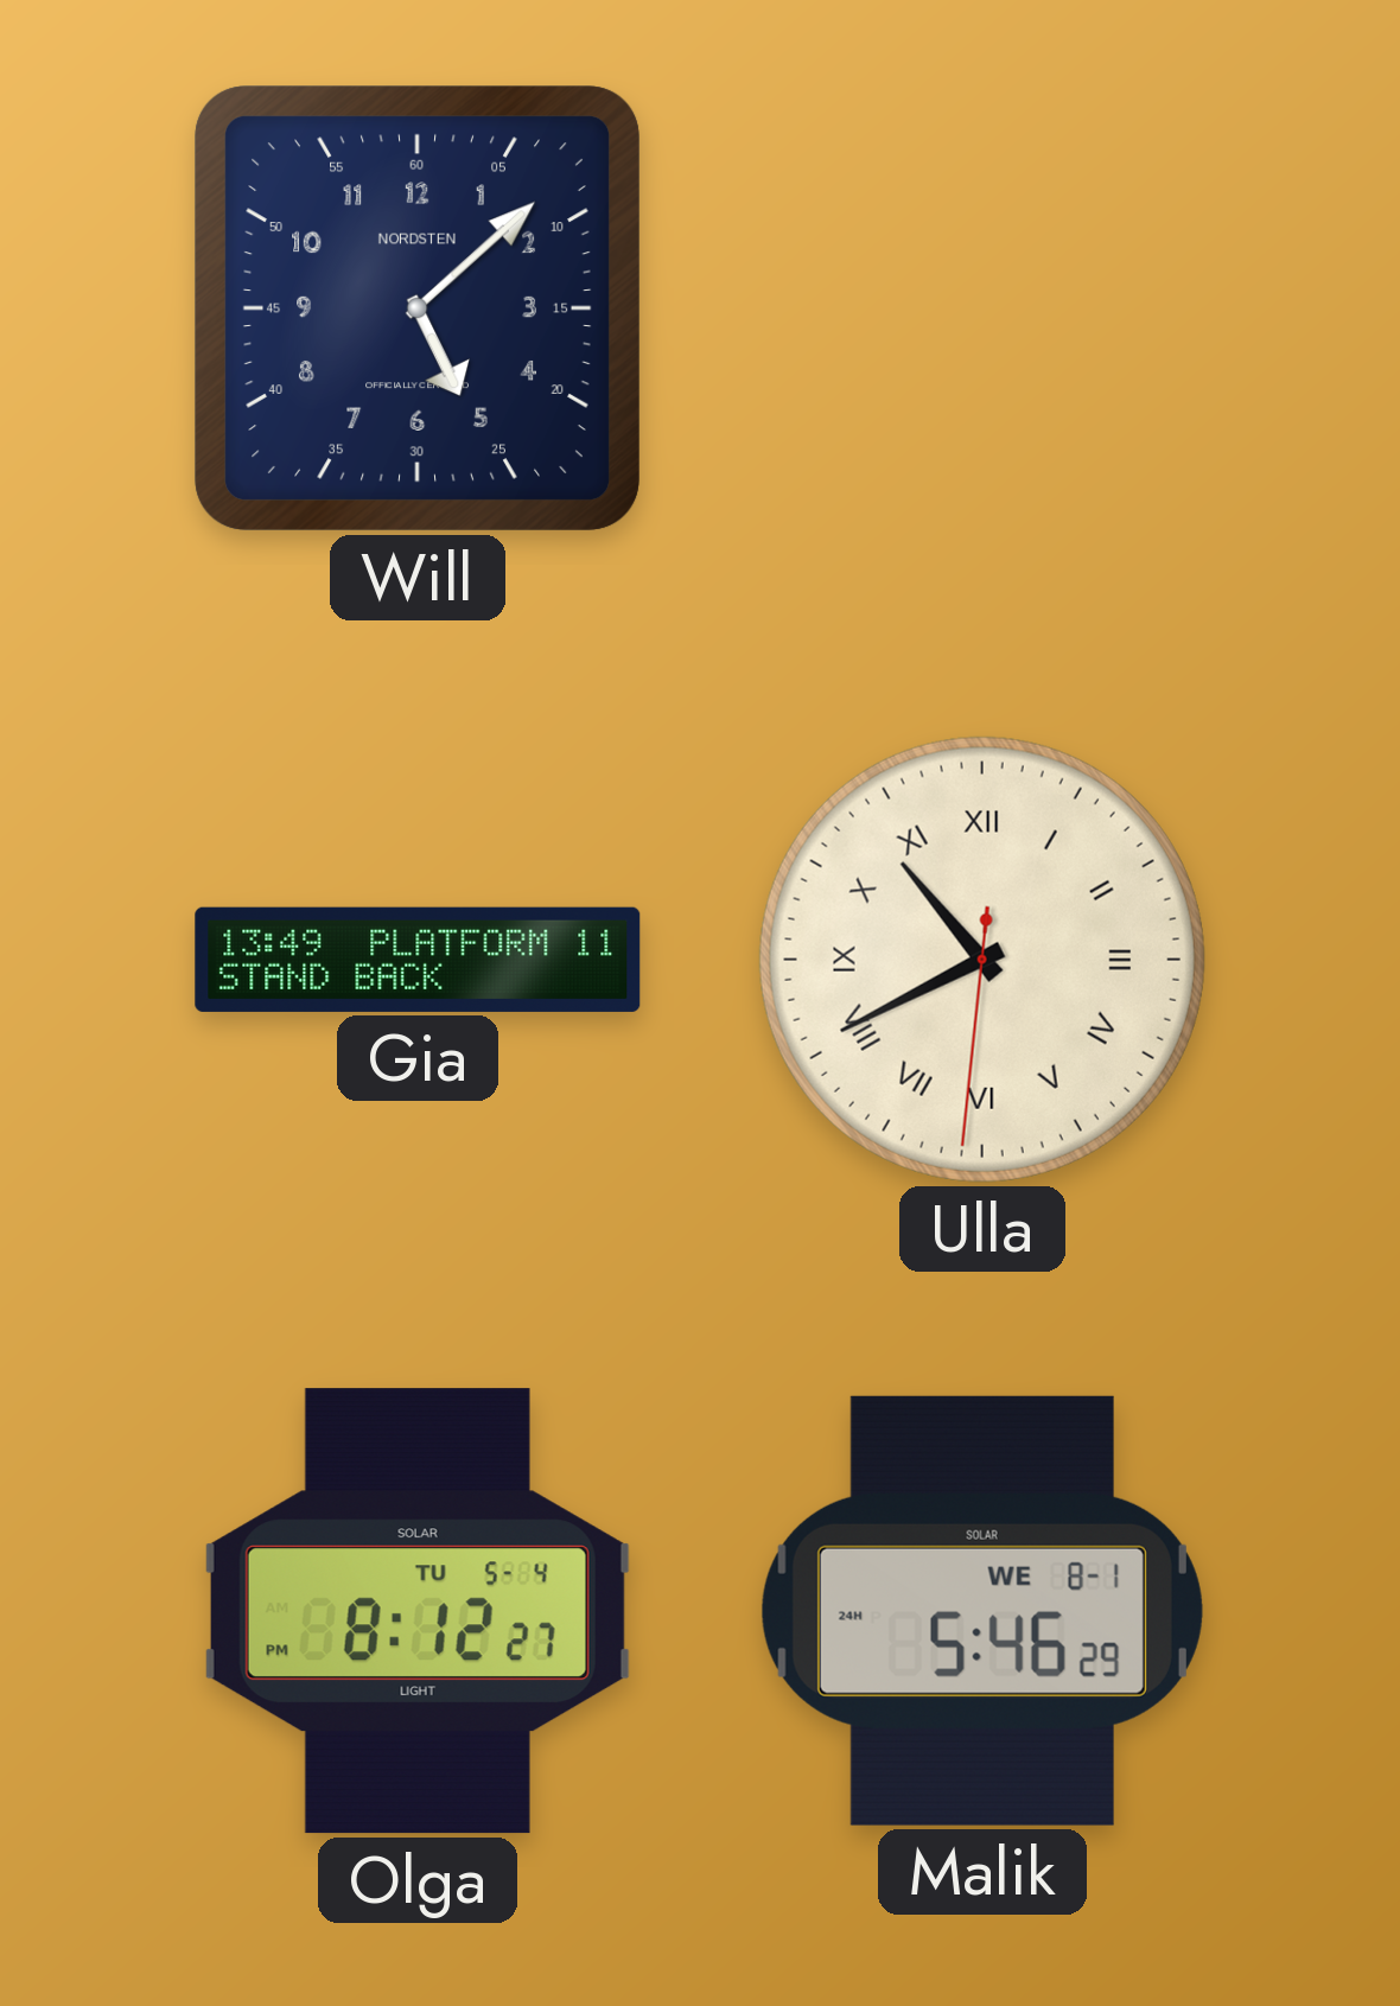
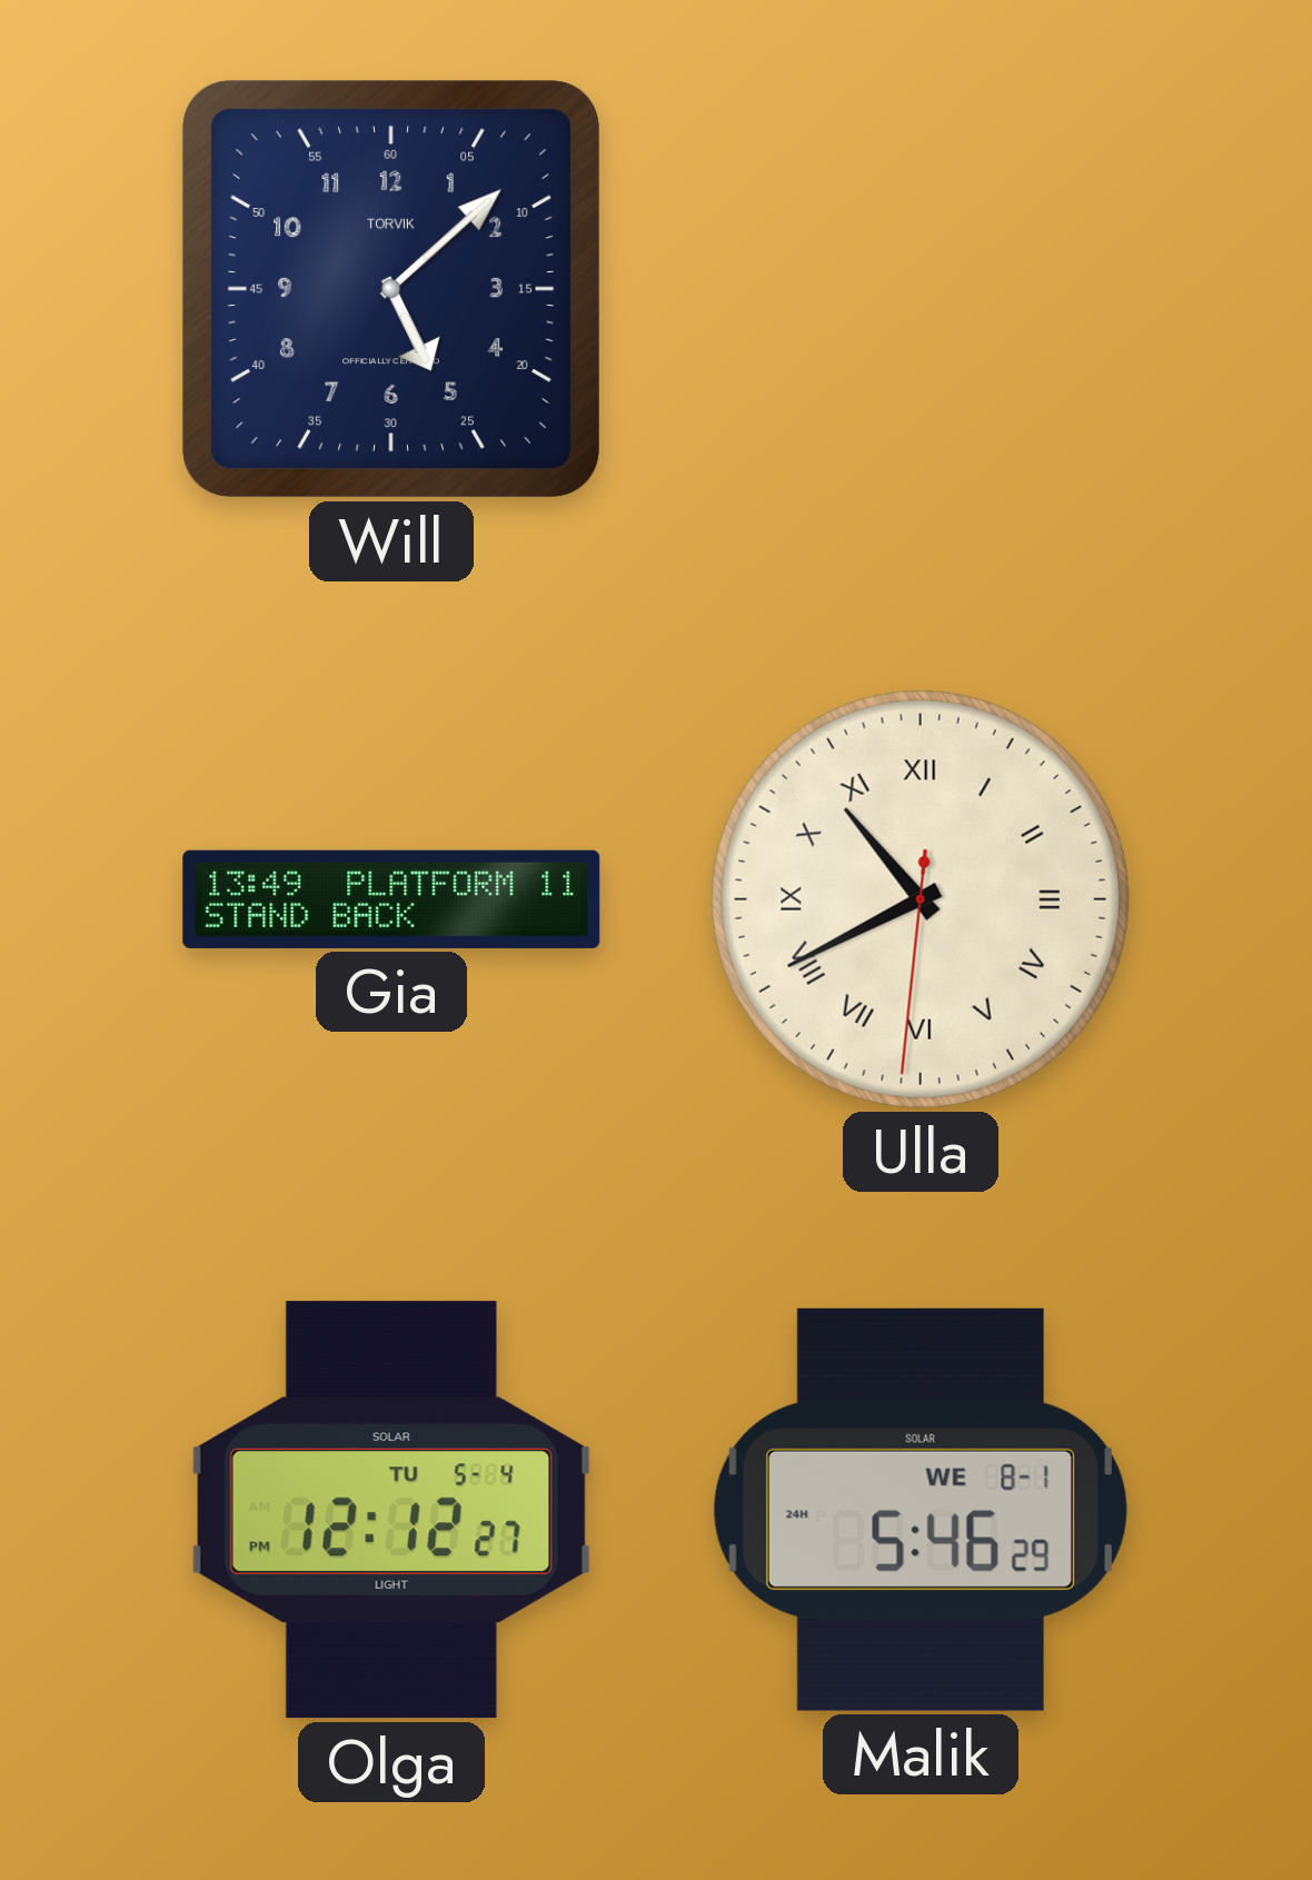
Will brand: NORDSTEN -> TORVIK
Olga: 8:12 -> 12:12
